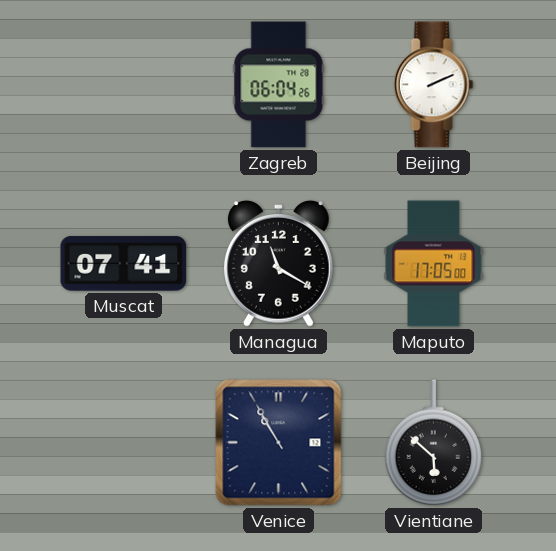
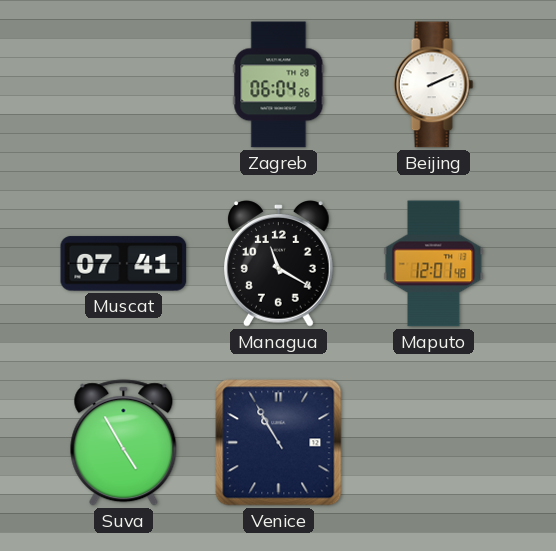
Maputo: 17:05 -> 12:01
Suva: none -> 4:55
Vientiane: 5:52 -> none
